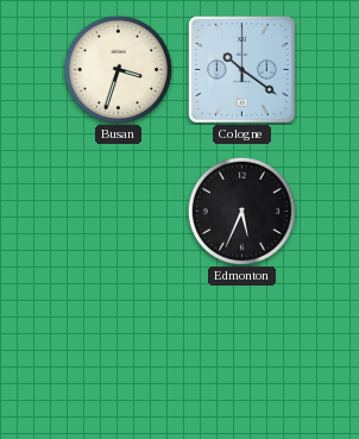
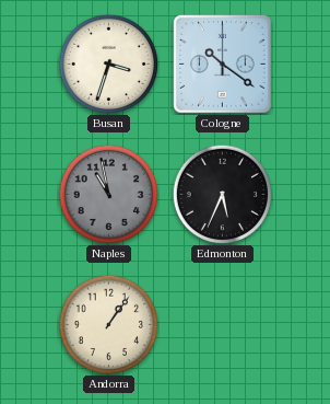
Naples: none -> 10:58
Andorra: none -> 1:06
